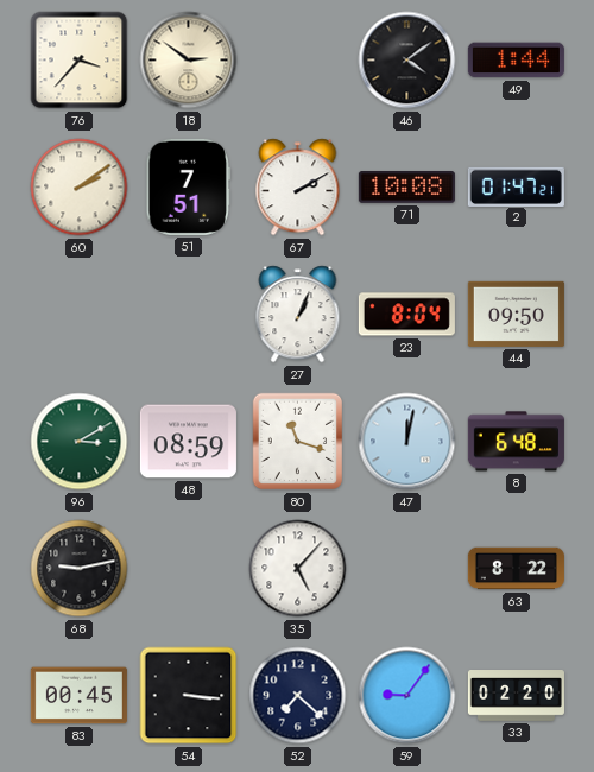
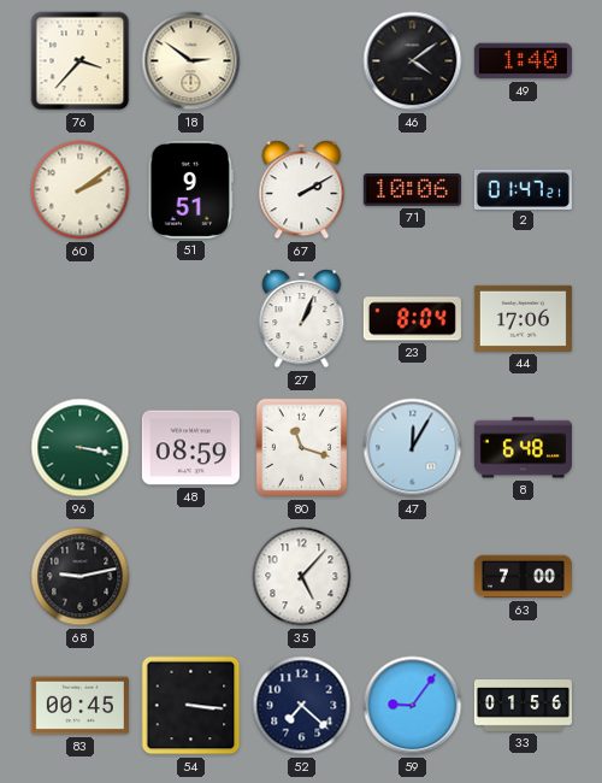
49: 1:44 -> 1:40
51: 7:51 -> 9:51
71: 10:08 -> 10:06
44: 09:50 -> 17:06
96: 3:10 -> 3:17
47: 12:02 -> 12:05
63: 8:22 -> 7:00
33: 02:20 -> 01:56
